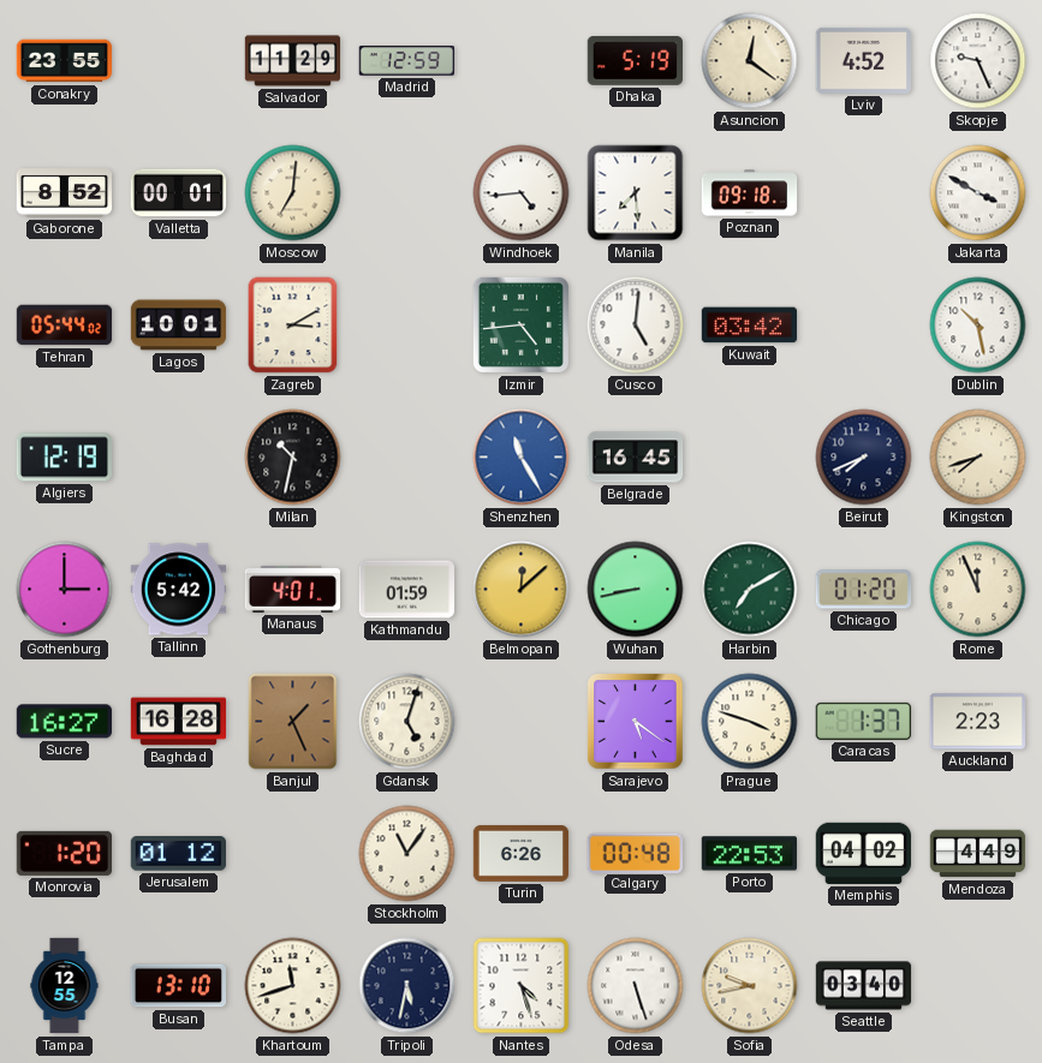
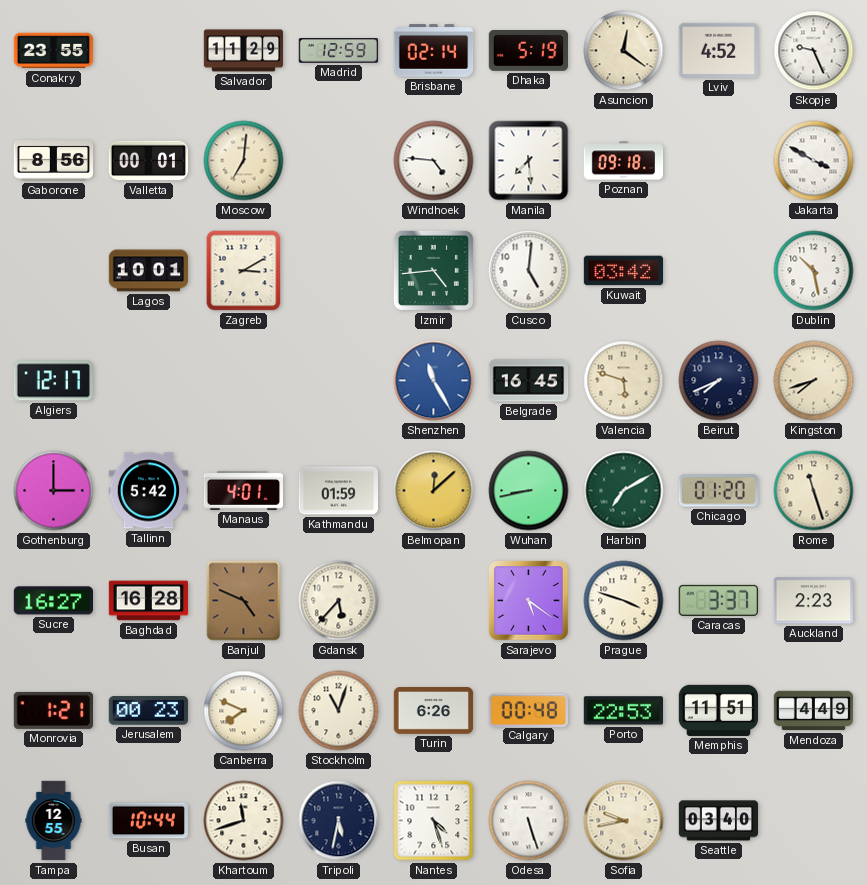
Brisbane: none -> 02:14
Gaborone: 8:52 -> 8:56
Windhoek: 4:44 -> 4:46
Tehran: 05:44 -> none
Algiers: 12:19 -> 12:17
Milan: 10:32 -> none
Valencia: none -> 5:48
Rome: 11:56 -> 11:27
Banjul: 1:26 -> 4:49
Gdansk: 5:03 -> 5:37
Caracas: 1:37 -> 3:37
Monrovia: 1:20 -> 1:21
Jerusalem: 01:12 -> 00:23
Canberra: none -> 7:49
Stockholm: 11:06 -> 11:03
Memphis: 04:02 -> 11:51
Busan: 13:10 -> 10:44
